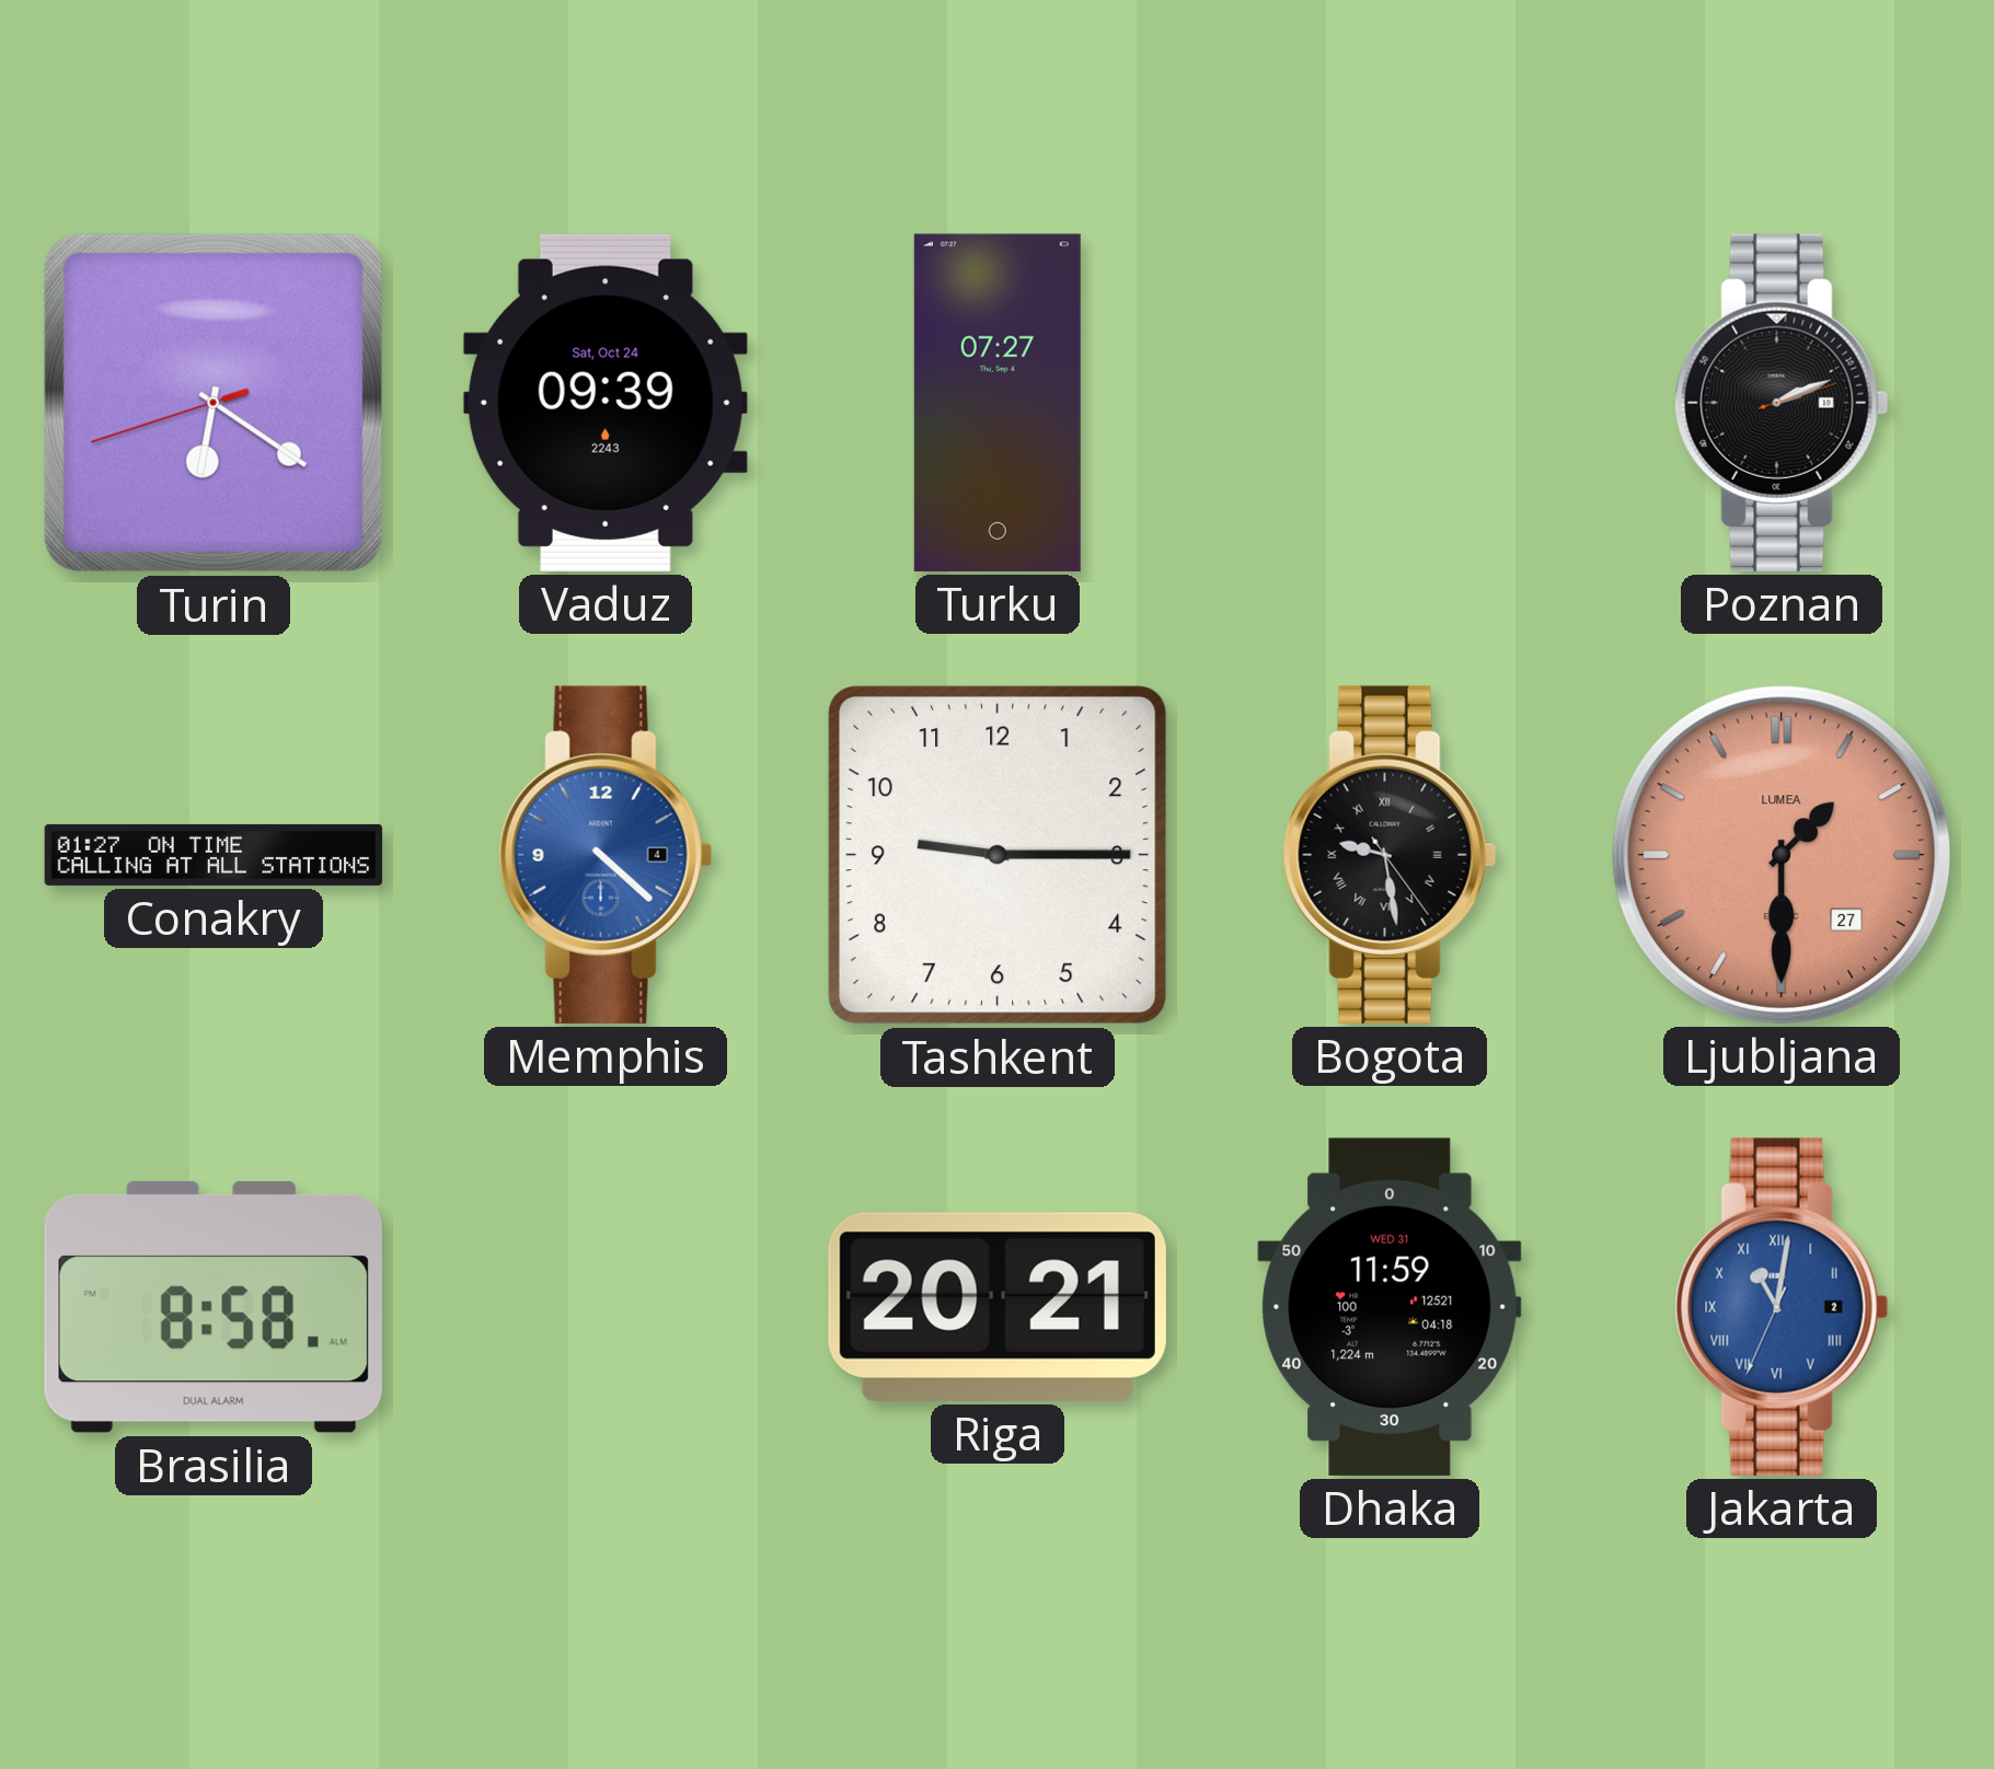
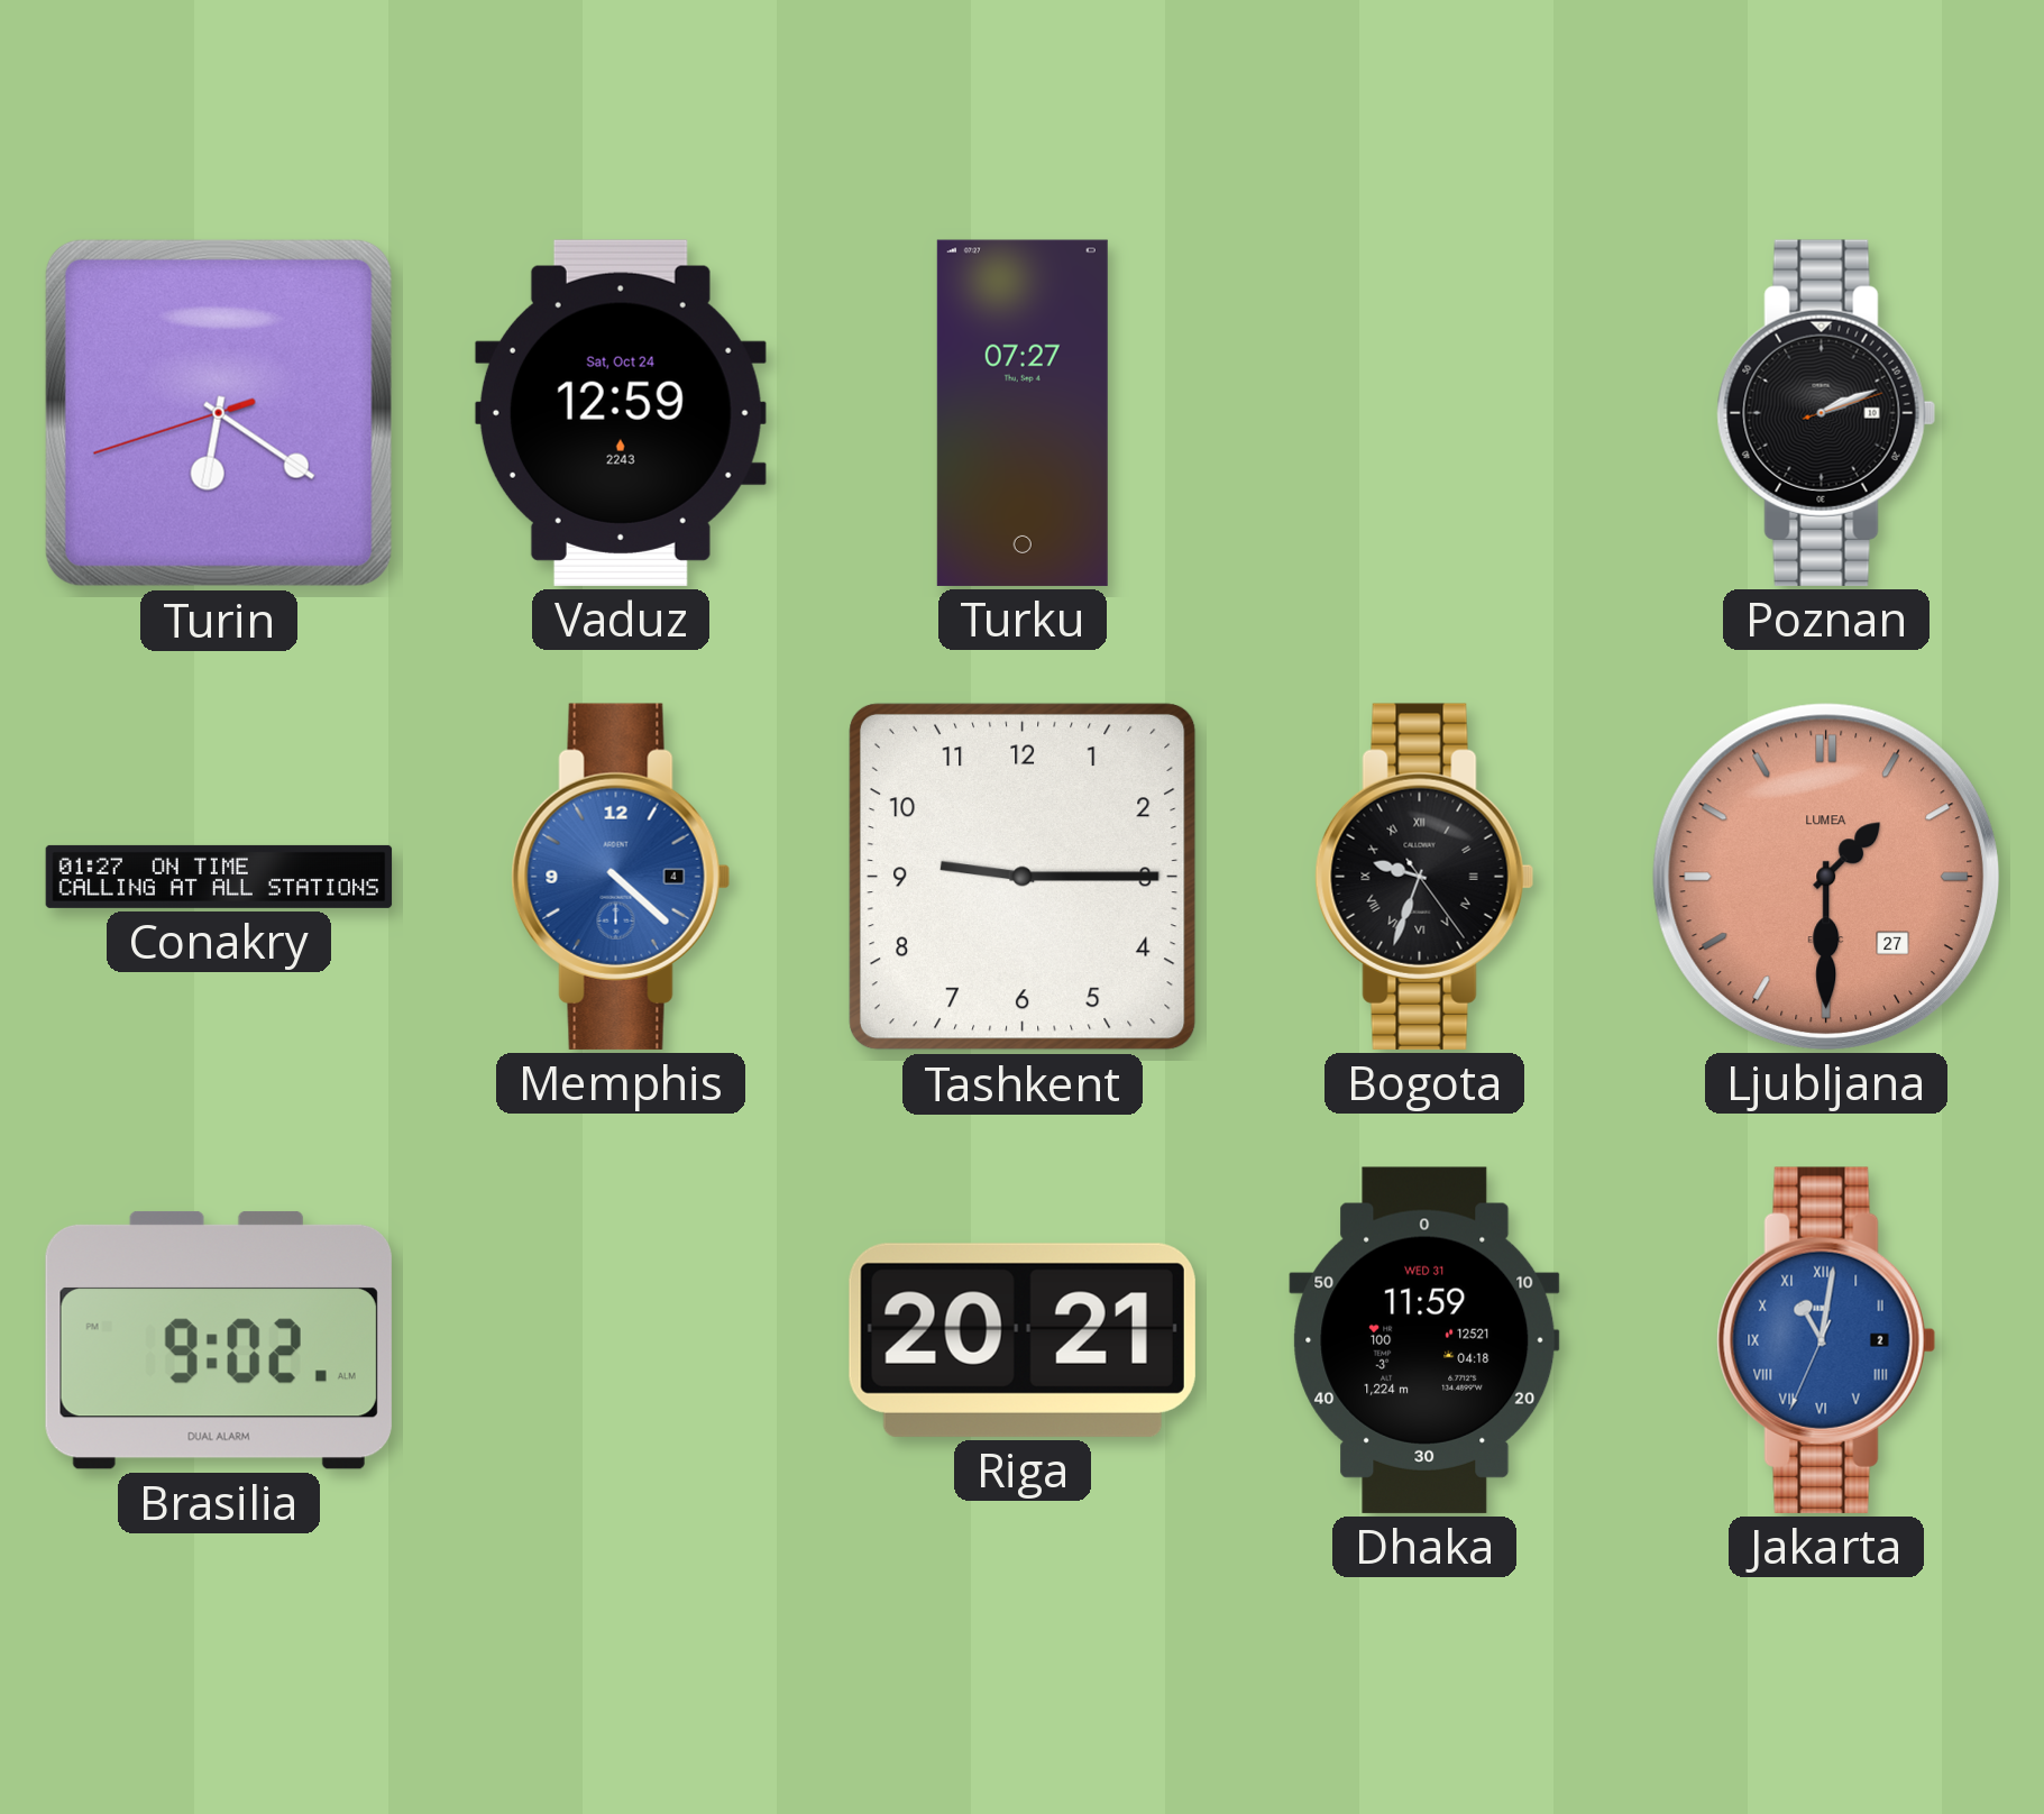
Vaduz: 09:39 -> 12:59
Bogota: 9:28 -> 9:33
Brasilia: 8:58 -> 9:02
